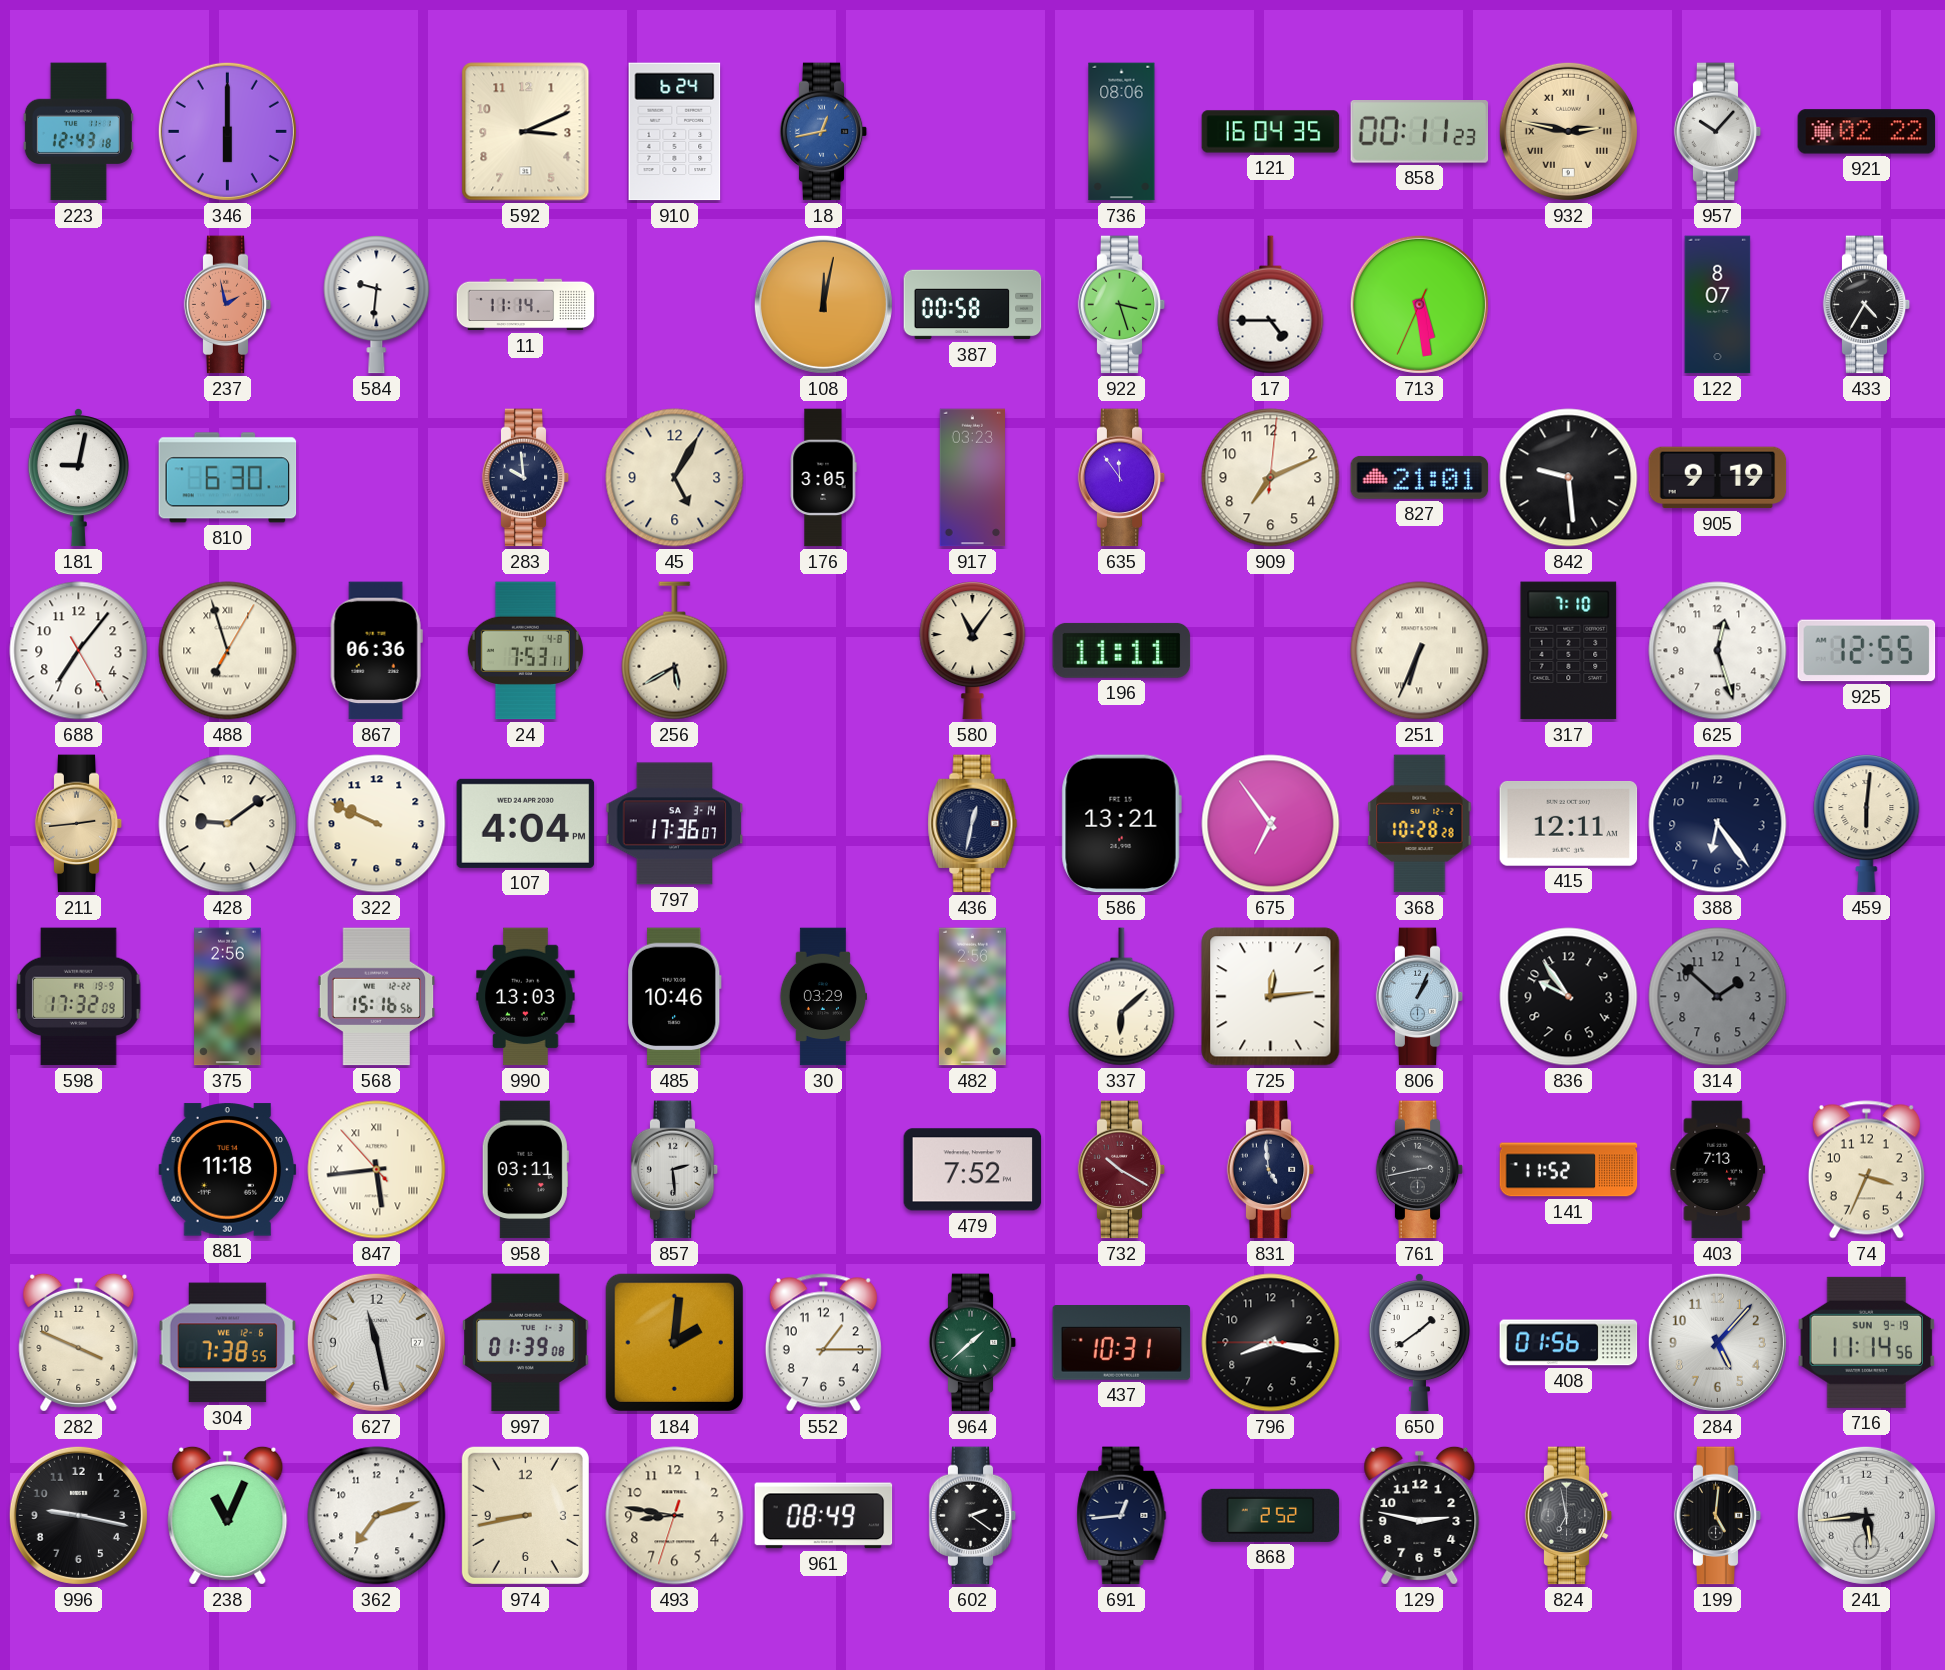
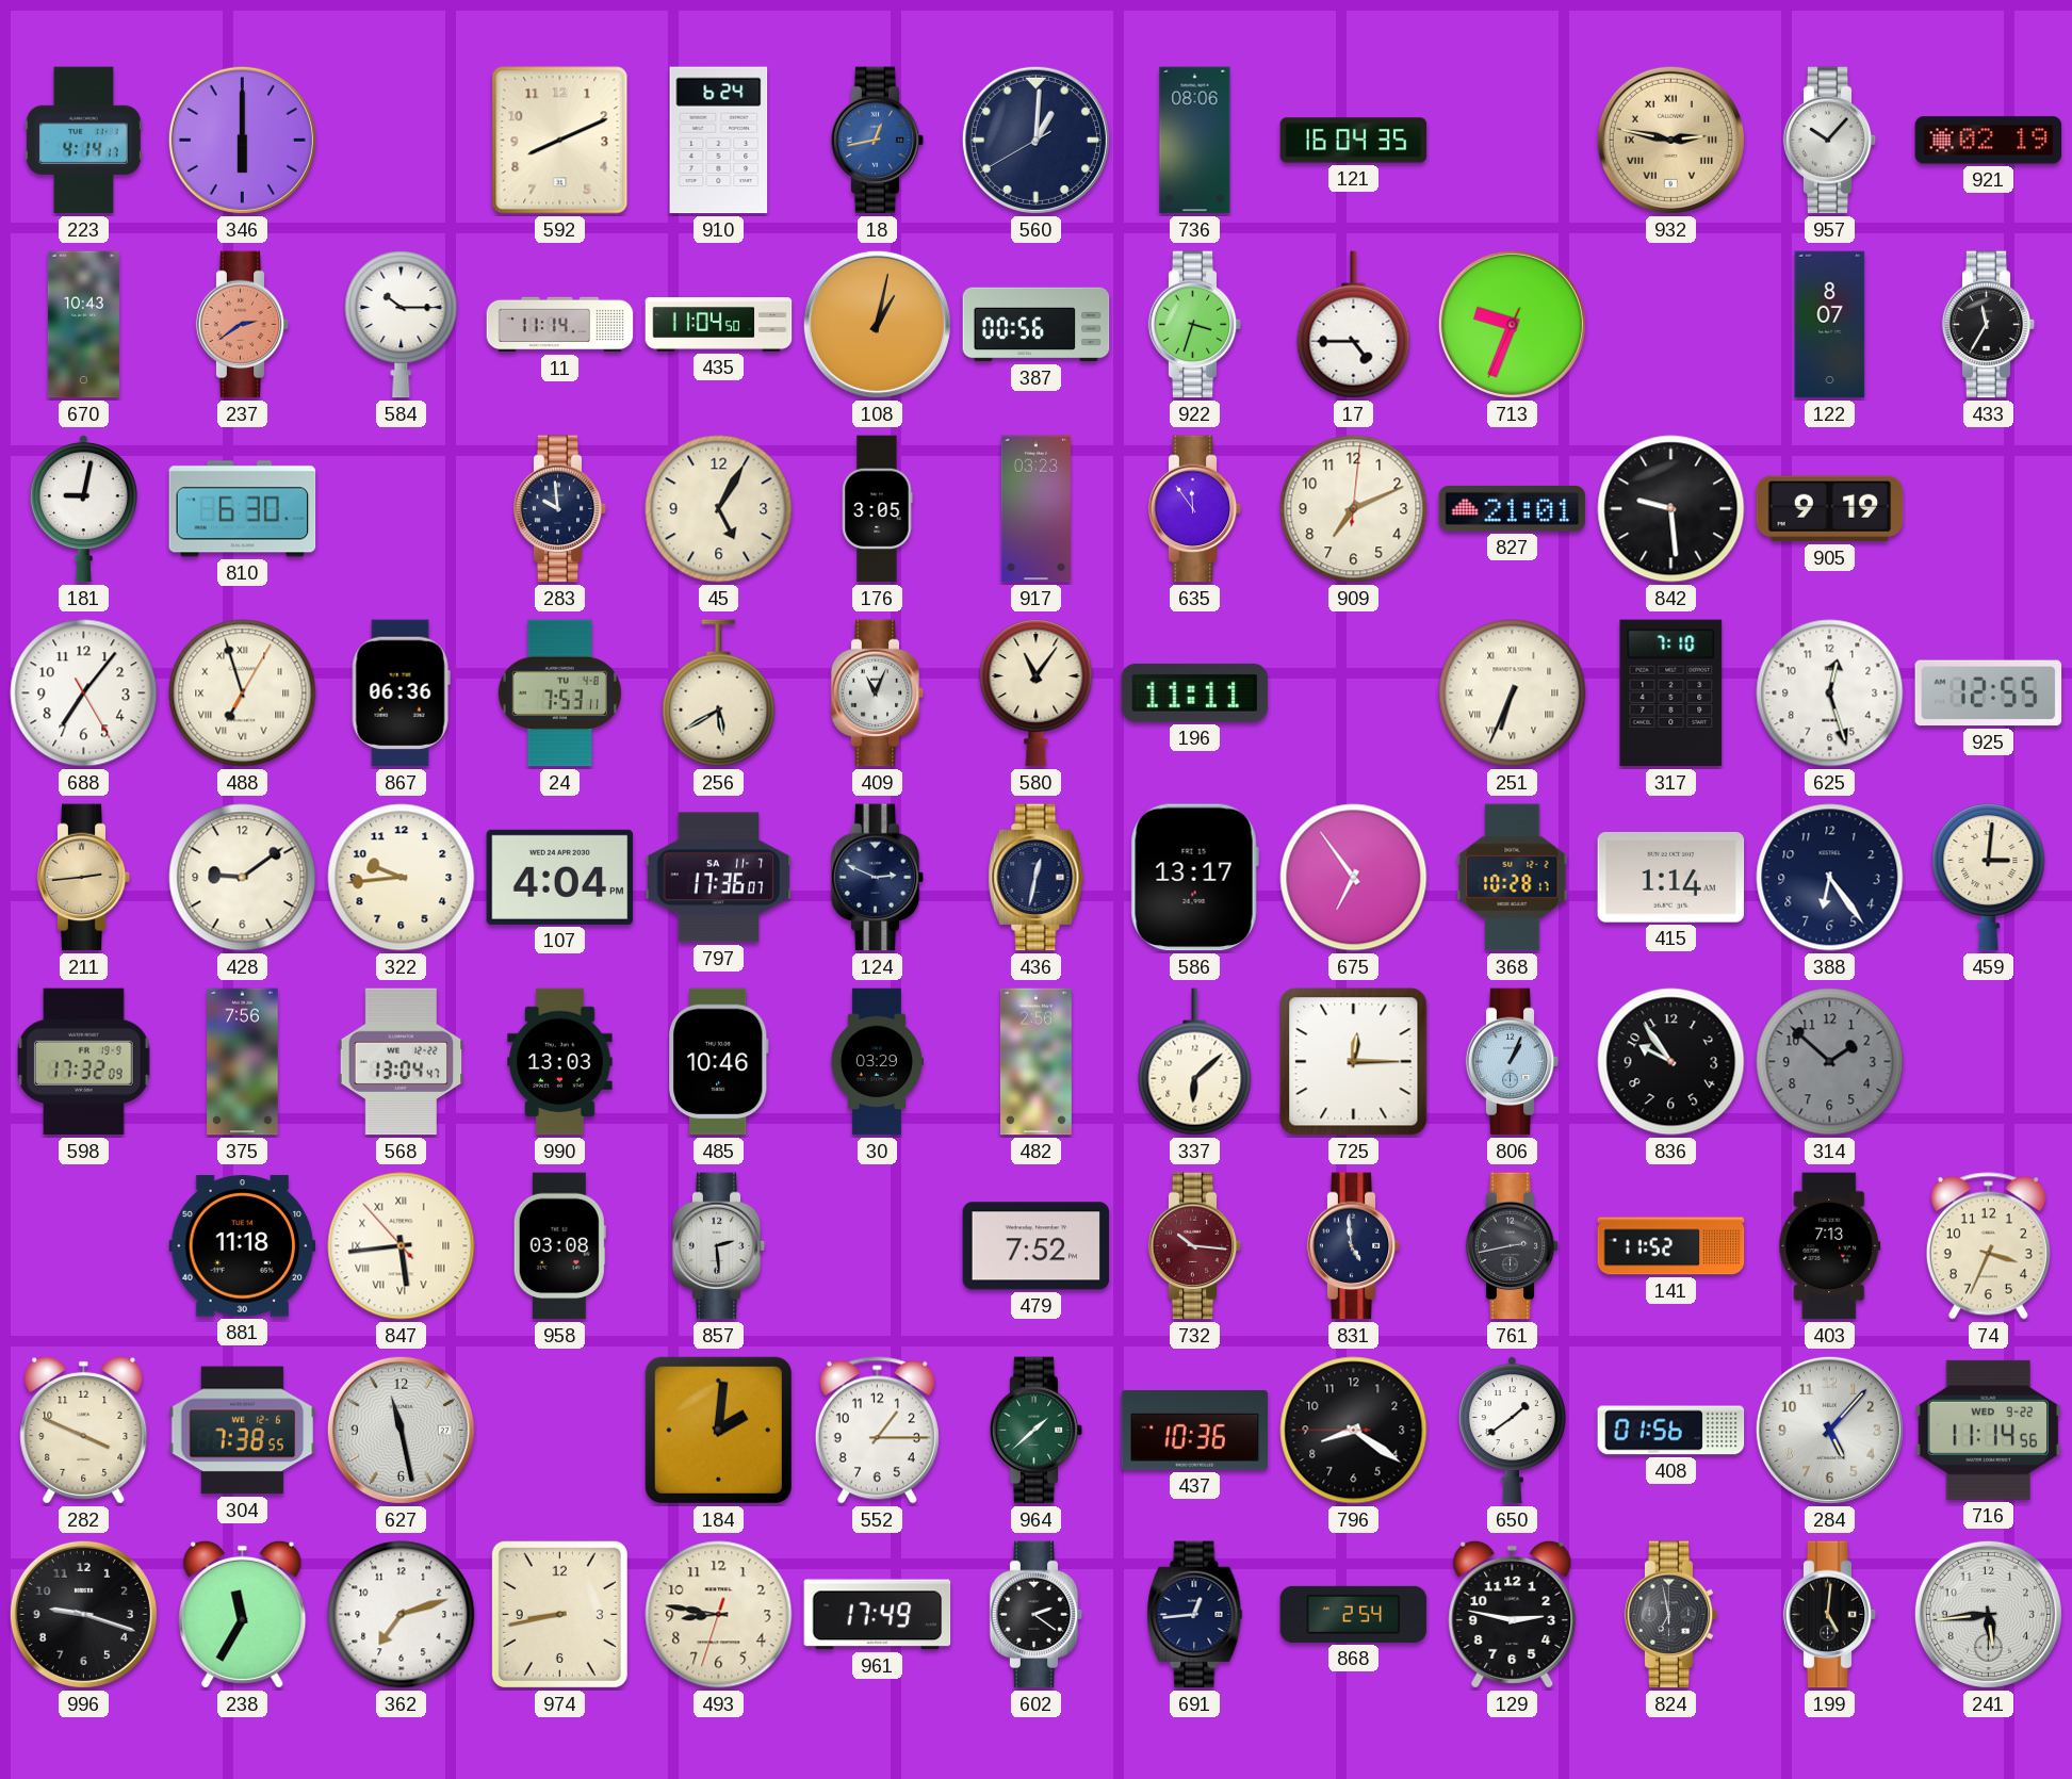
223: 12:43 -> 4:14
592: 3:11 -> 8:11
560: none -> 1:00
858: 00:11 -> none
921: 02:22 -> 02:19
670: none -> 10:43
237: 1:58 -> 2:39
584: 9:31 -> 10:15
435: none -> 11:04
108: 12:02 -> 1:02
387: 00:58 -> 00:56
922: 3:27 -> 3:33
713: 5:28 -> 9:33
433: 4:35 -> 11:35
409: none -> 11:04
322: 9:49 -> 9:44
797 date: SA 3-14 -> SA 11-7
124: none -> 2:49
586: 13:21 -> 13:17
368: 10:28:28 -> 10:28:17
415: 12:11 -> 1:14
459: 6:01 -> 3:01
375: 2:56 -> 7:56
568: 15:16 -> 13:04
725: 12:14 -> 12:15
958: 03:11 -> 03:08
732: 10:20 -> 10:16
997: 01:39 -> none
437: 10:31 -> 10:36
796: 8:16 -> 8:20
716 date: SUN 9-19 -> WED 9-22
996: 9:17 -> 9:18
238: 11:04 -> 11:35
961: 08:49 -> 17:49
868: 2:52 -> 2:54
